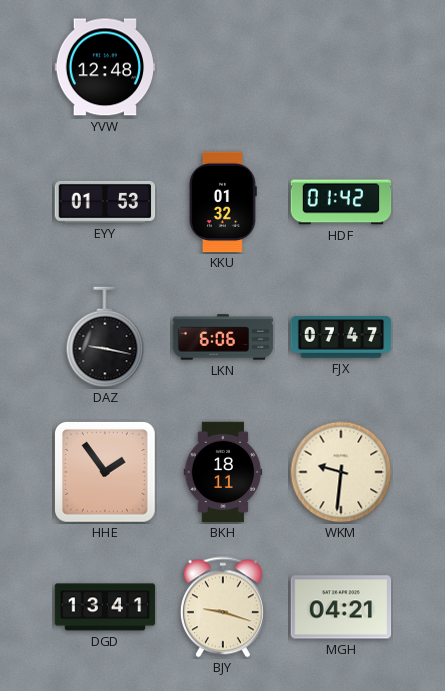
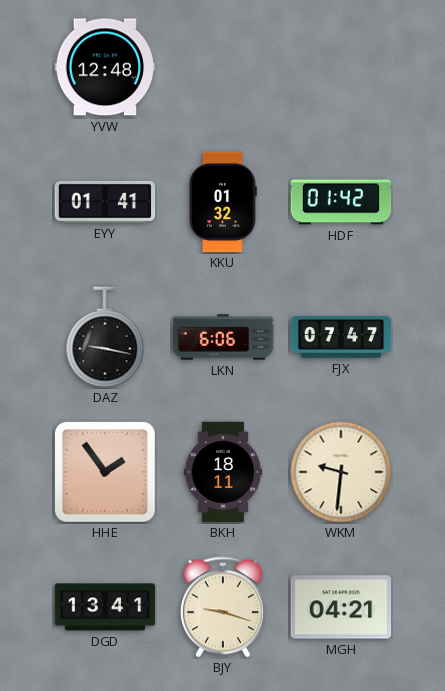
EYY: 01:53 -> 01:41
